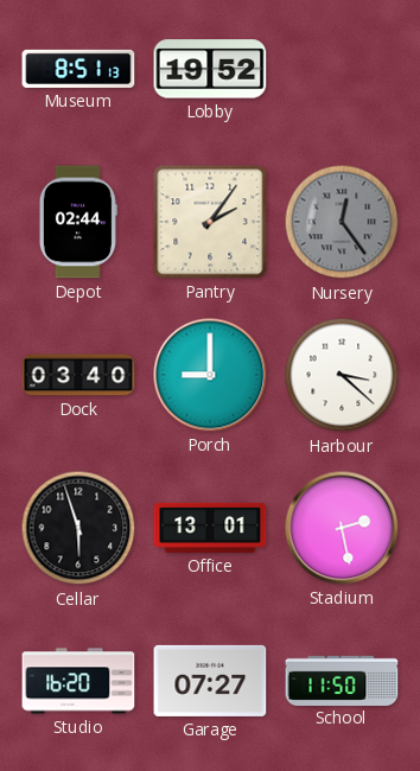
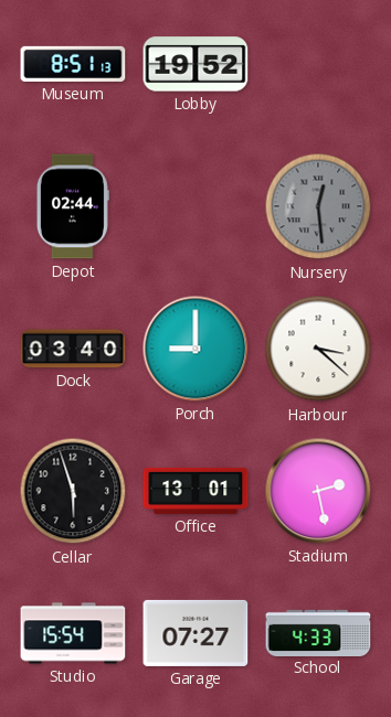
Pantry: 2:06 -> none
Nursery: 12:24 -> 12:29
Studio: 16:20 -> 15:54
School: 11:50 -> 4:33
